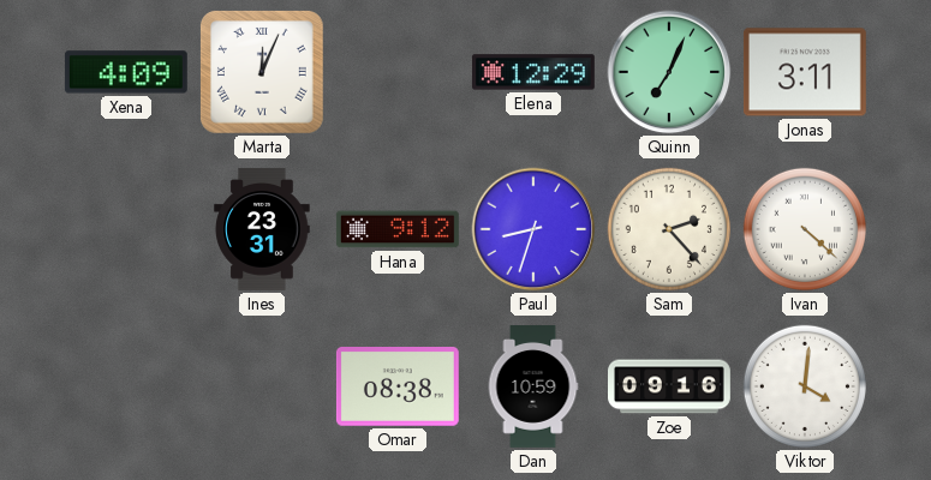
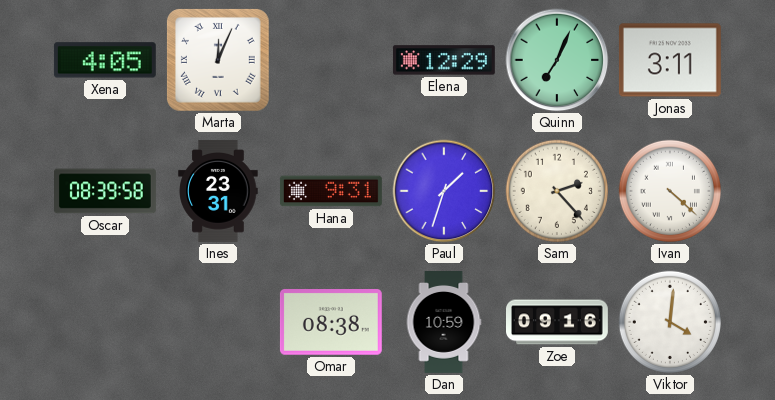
Xena: 4:09 -> 4:05
Oscar: none -> 08:39
Hana: 9:12 -> 9:31
Paul: 8:33 -> 1:33
